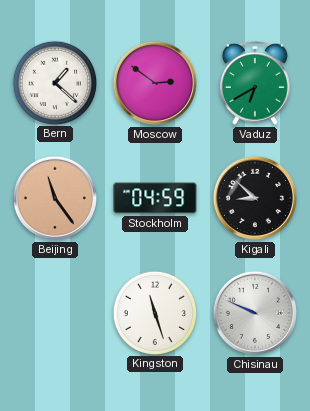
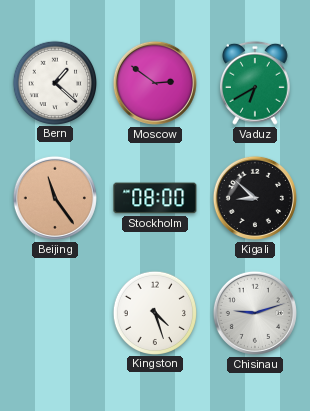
Stockholm: 04:59 -> 08:00
Kingston: 11:27 -> 4:27
Chisinau: 9:49 -> 9:12
